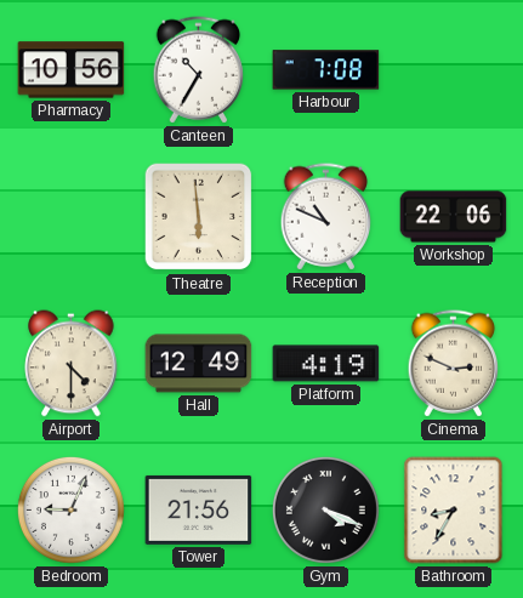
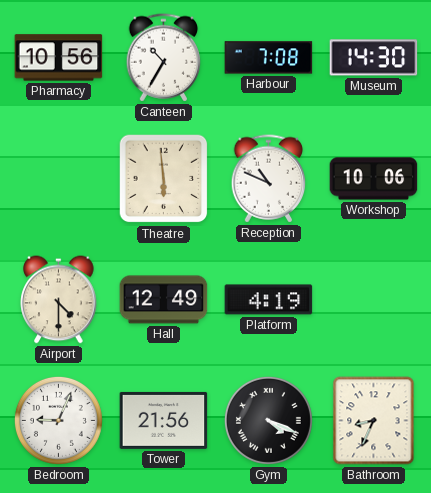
Museum: none -> 14:30
Workshop: 22:06 -> 10:06
Cinema: 2:49 -> none
Bathroom: 8:35 -> 8:34
